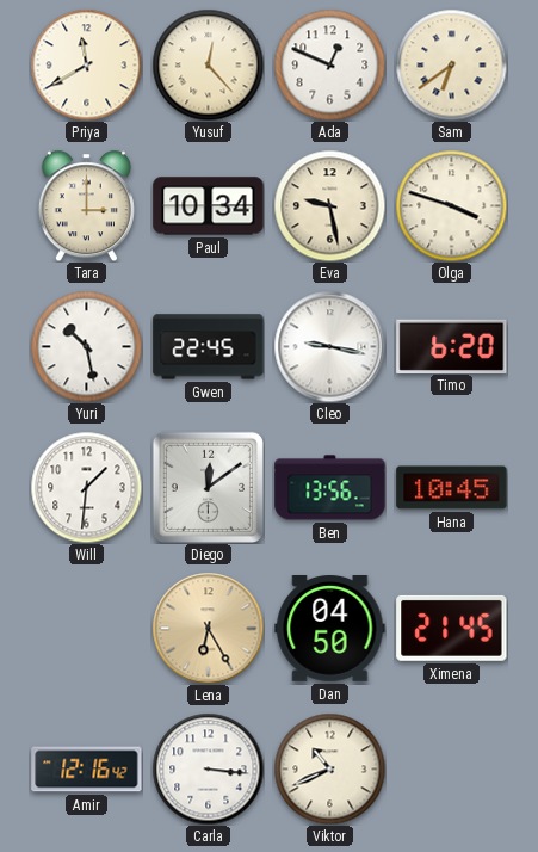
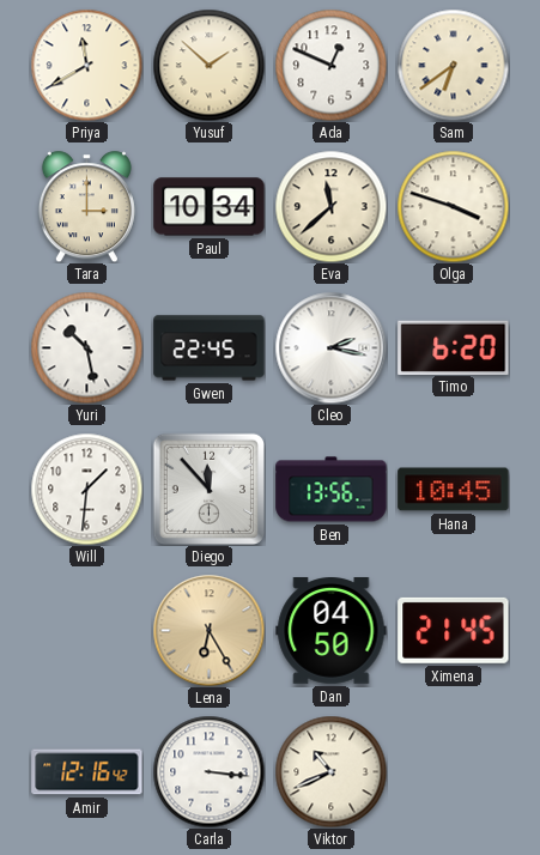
Yusuf: 12:23 -> 1:52
Eva: 9:28 -> 11:38
Cleo: 9:17 -> 2:17
Diego: 12:09 -> 11:53
